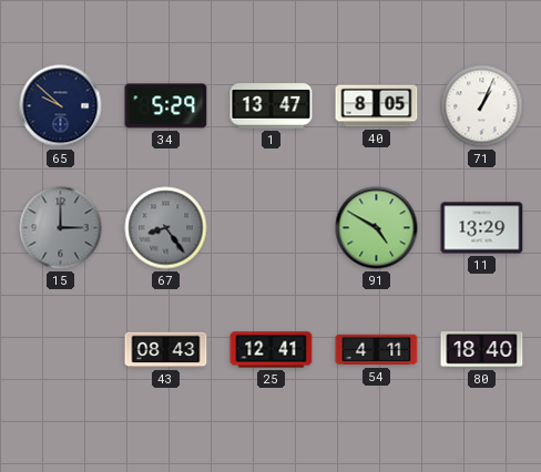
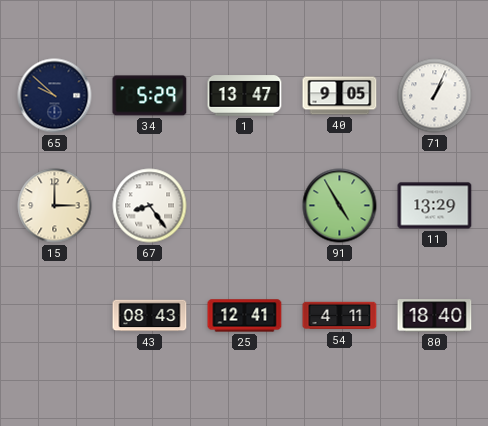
40: 8:05 -> 9:05
15 dial: grey -> cream
67 dial: grey -> white
91: 4:50 -> 4:55
